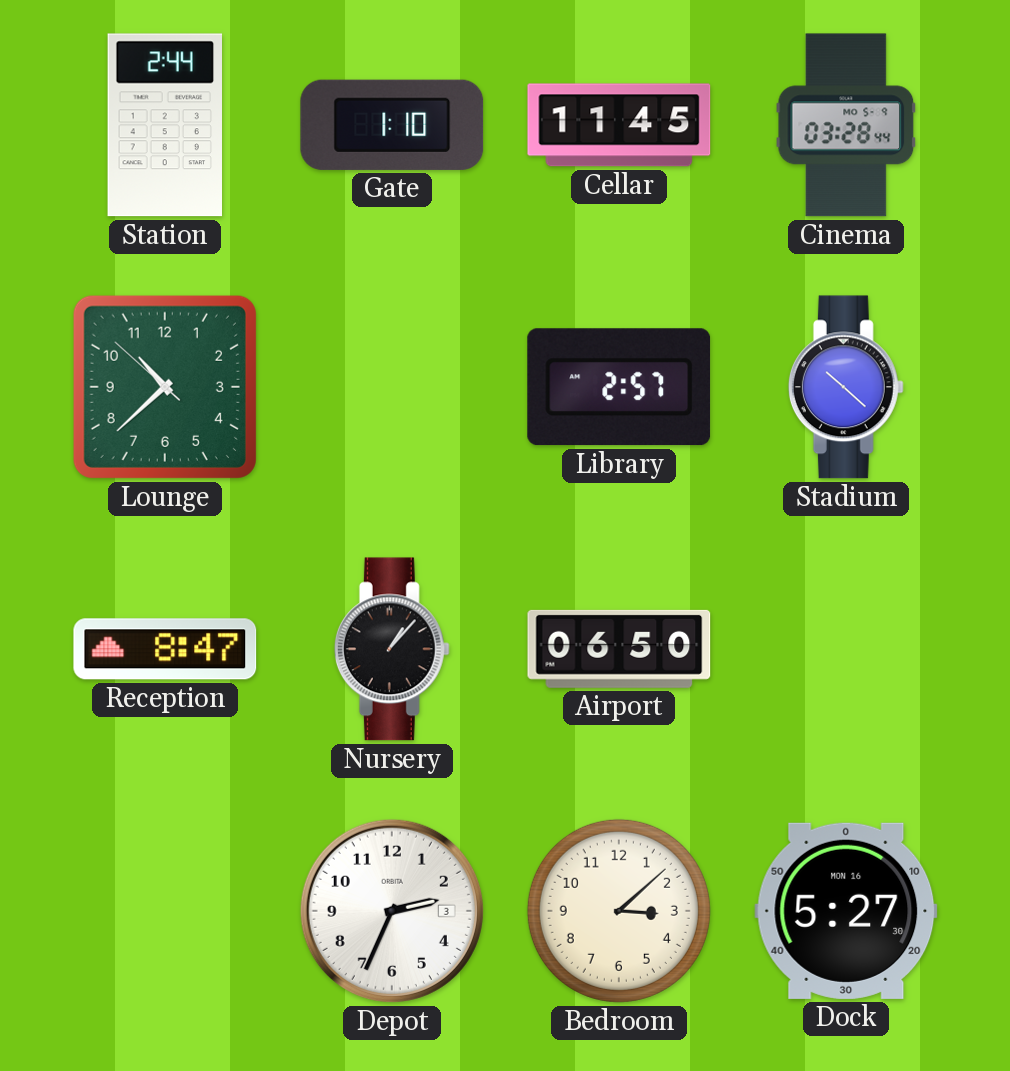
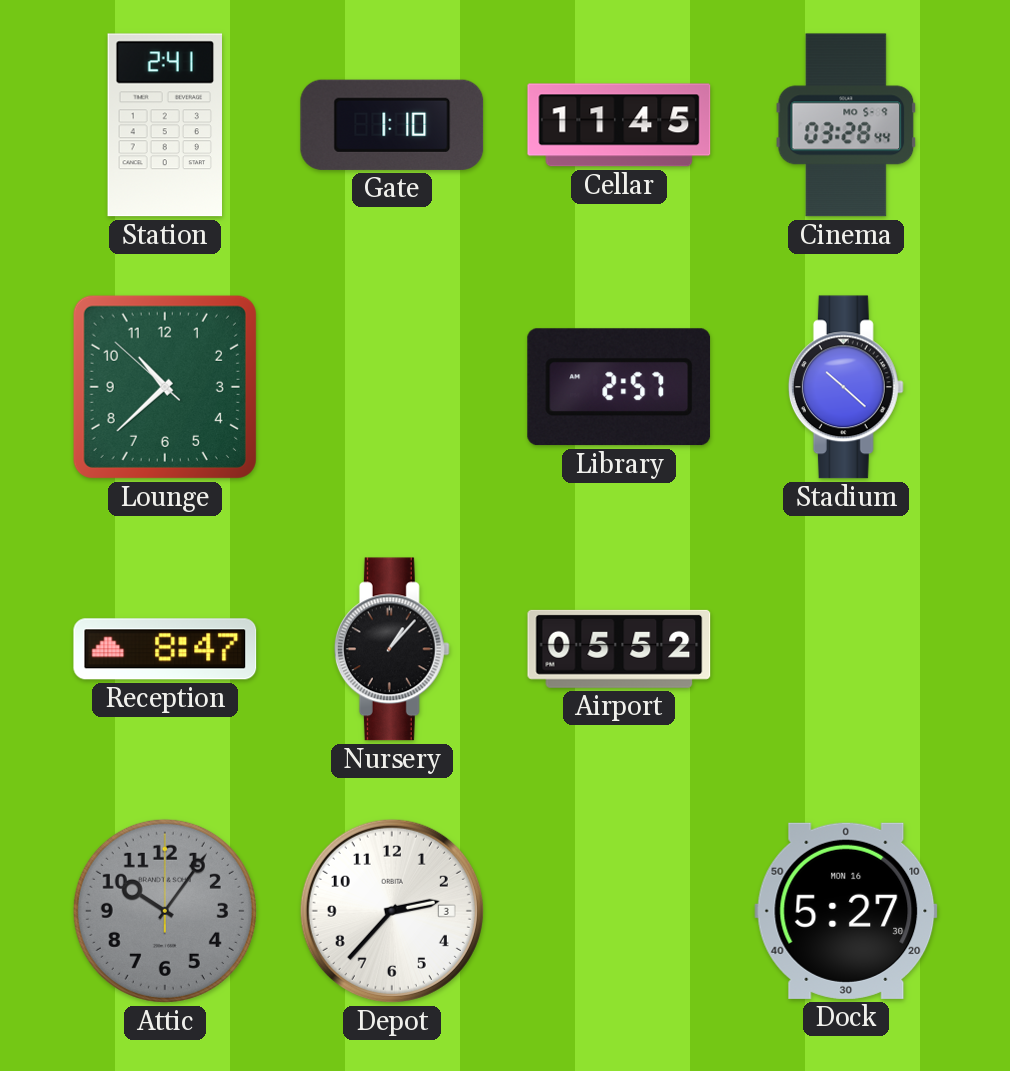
Station: 2:44 -> 2:41
Airport: 06:50 -> 05:52
Attic: none -> 10:06
Depot: 2:34 -> 2:37
Bedroom: 3:08 -> none
